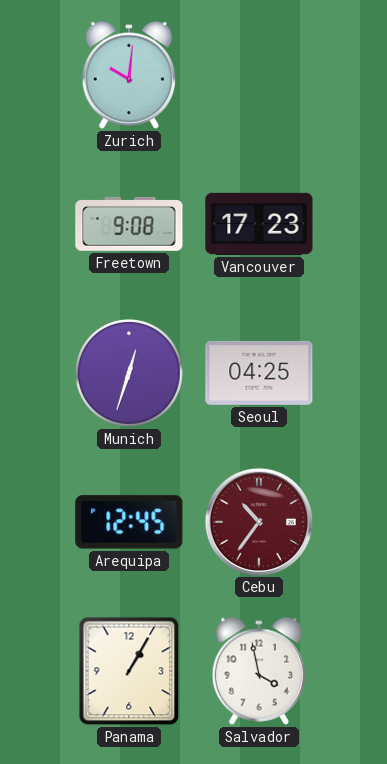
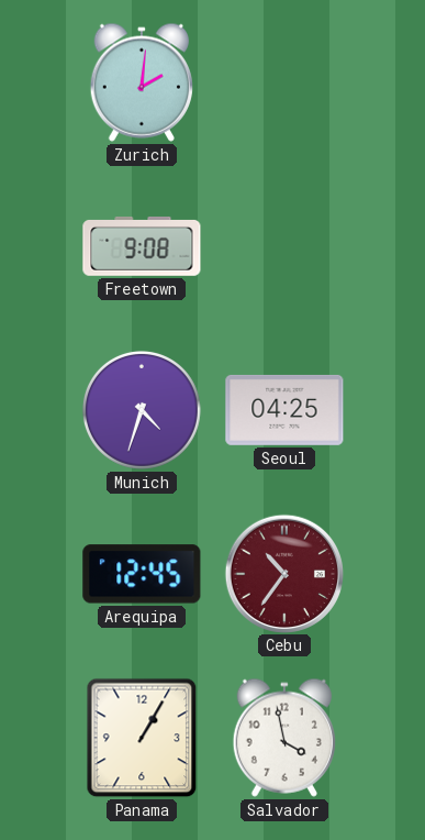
Zurich: 10:01 -> 2:01
Vancouver: 17:23 -> none
Munich: 12:33 -> 4:33
